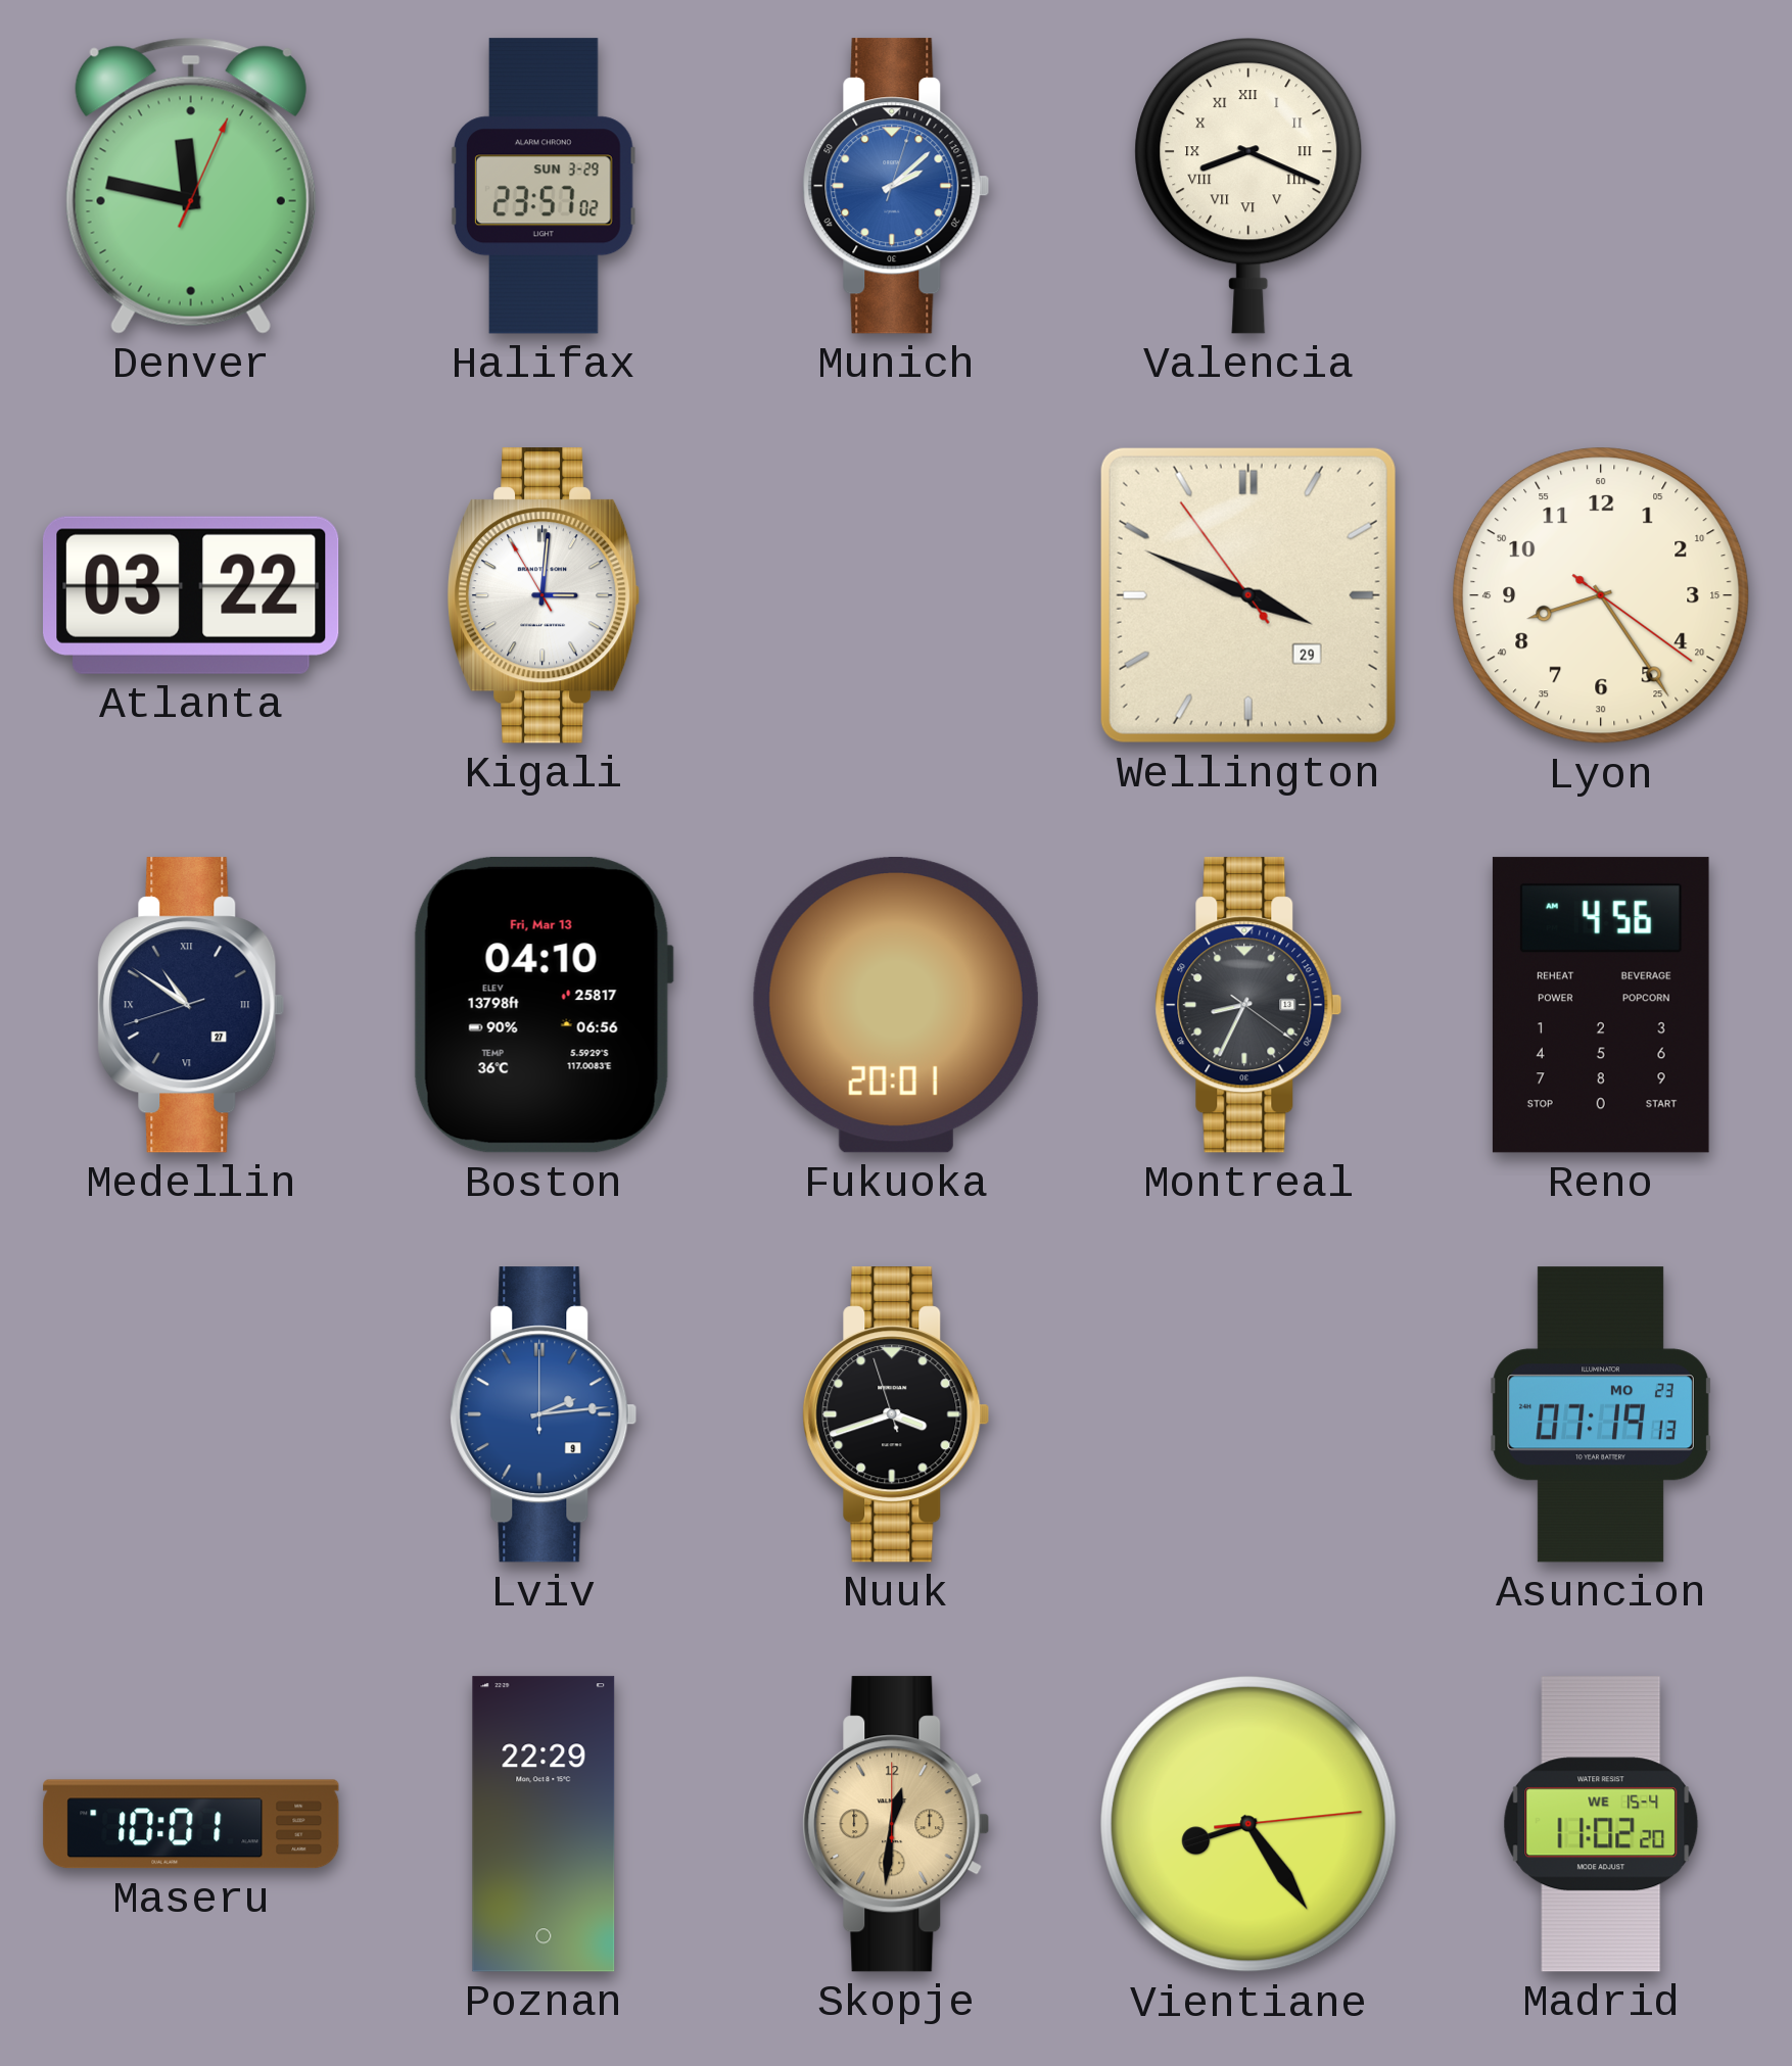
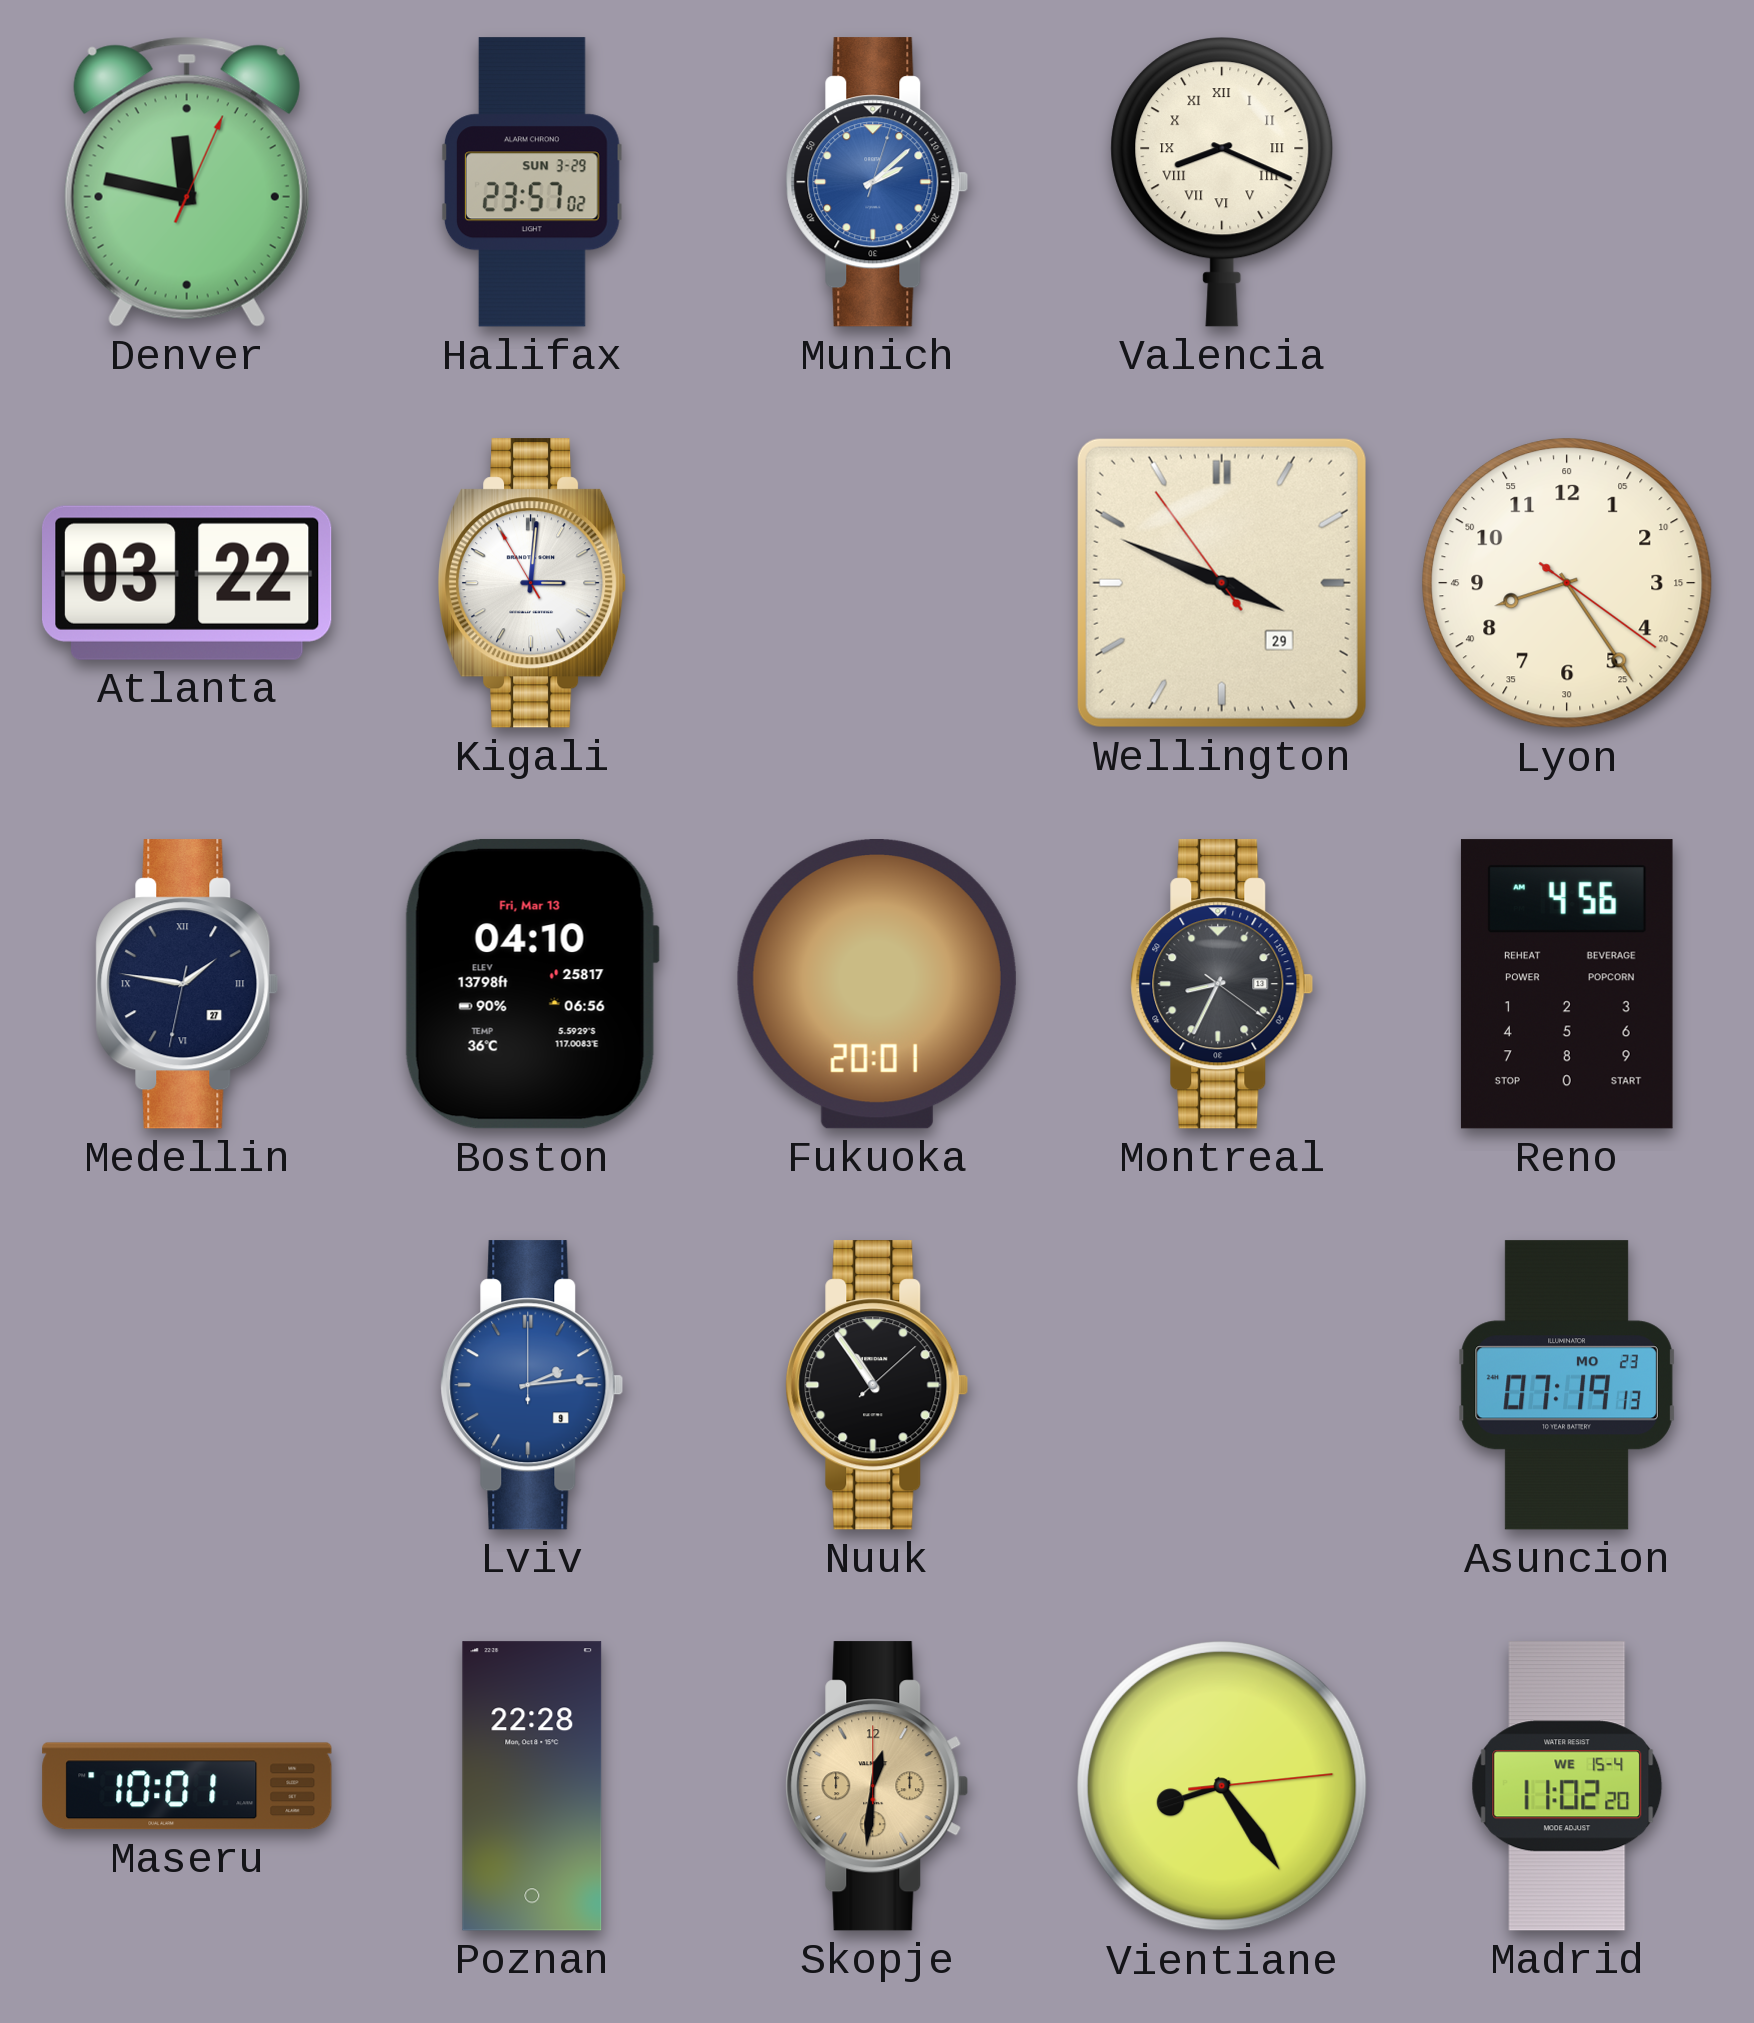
Medellin: 10:50 -> 1:46
Nuuk: 3:41 -> 10:54
Poznan: 22:29 -> 22:28
